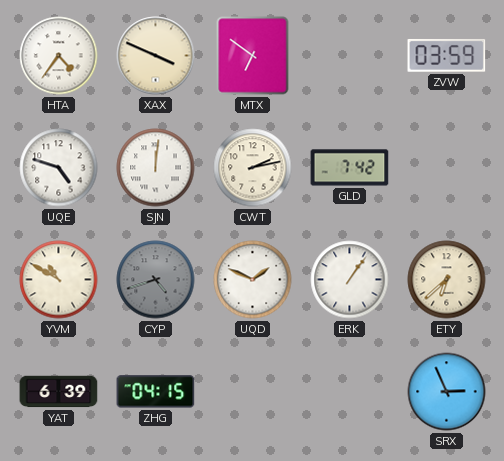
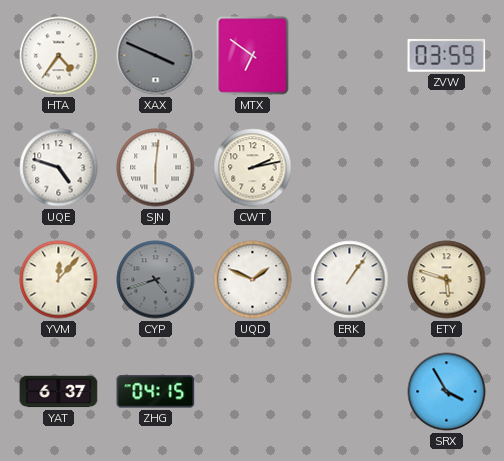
XAX dial: cream -> grey
SJN: 12:01 -> 6:01
GLD: 7:42 -> none
YVM: 10:50 -> 12:07
ETY: 6:38 -> 5:48
YAT: 6:39 -> 6:37
SRX: 2:56 -> 3:55
